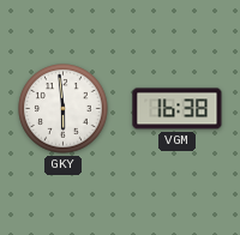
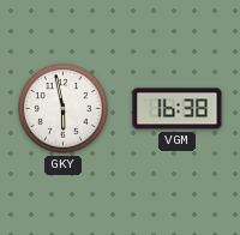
GKY: 5:59 -> 5:58
